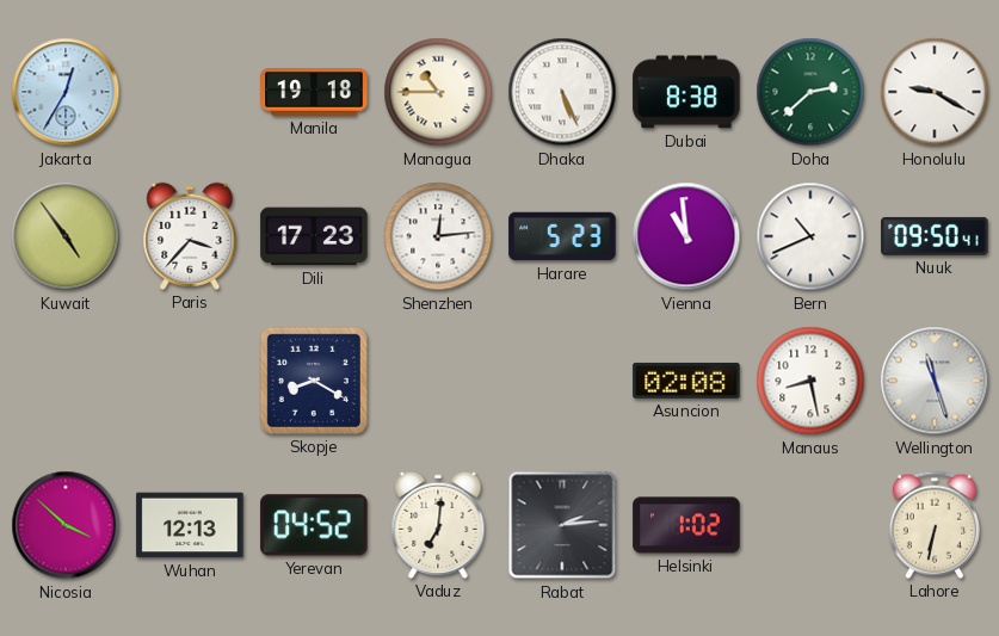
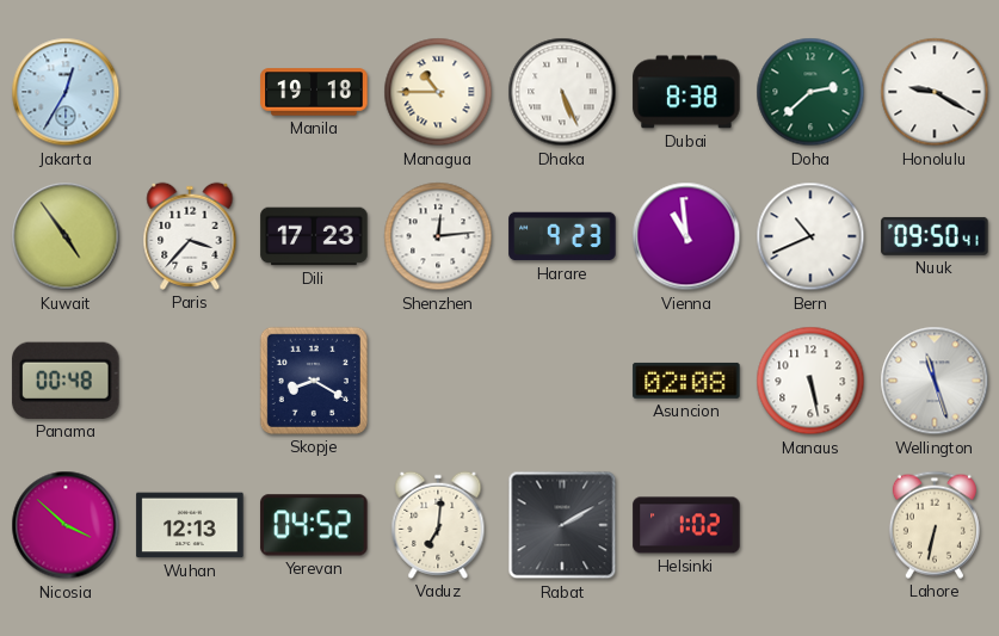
Harare: 5:23 -> 9:23
Panama: none -> 00:48
Manaus: 8:28 -> 5:28
Rabat: 2:14 -> 2:10
